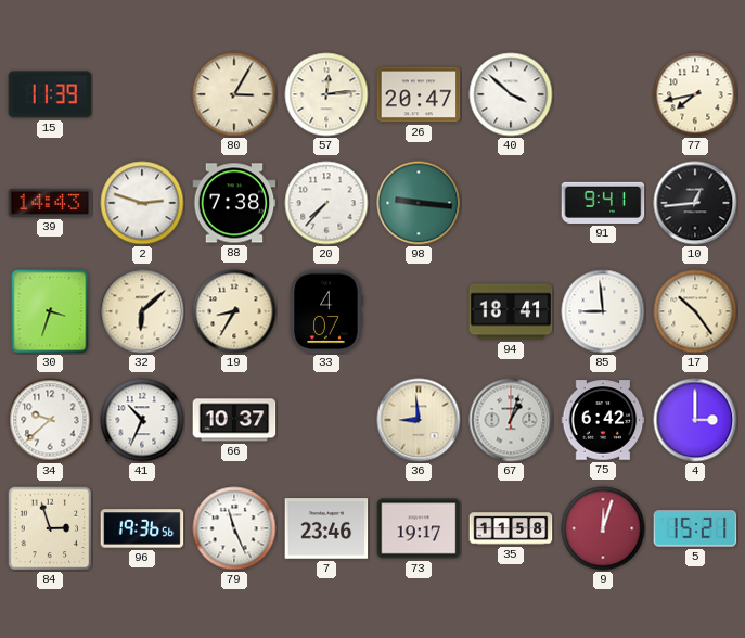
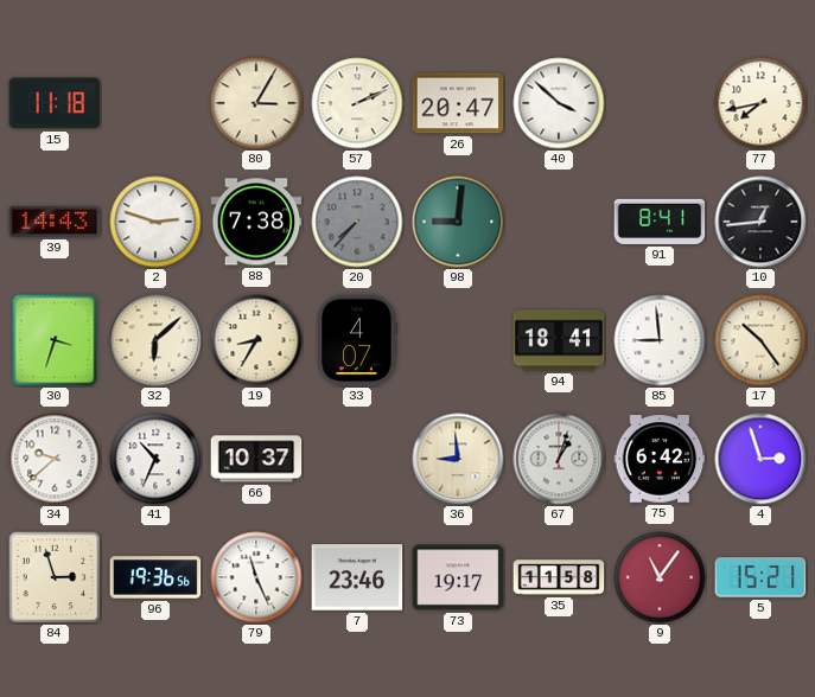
15: 11:39 -> 11:18
57: 12:14 -> 2:11
20 dial: white -> grey
98: 9:16 -> 9:01
91: 9:41 -> 8:41
4: 3:00 -> 2:57
9: 12:03 -> 11:06
